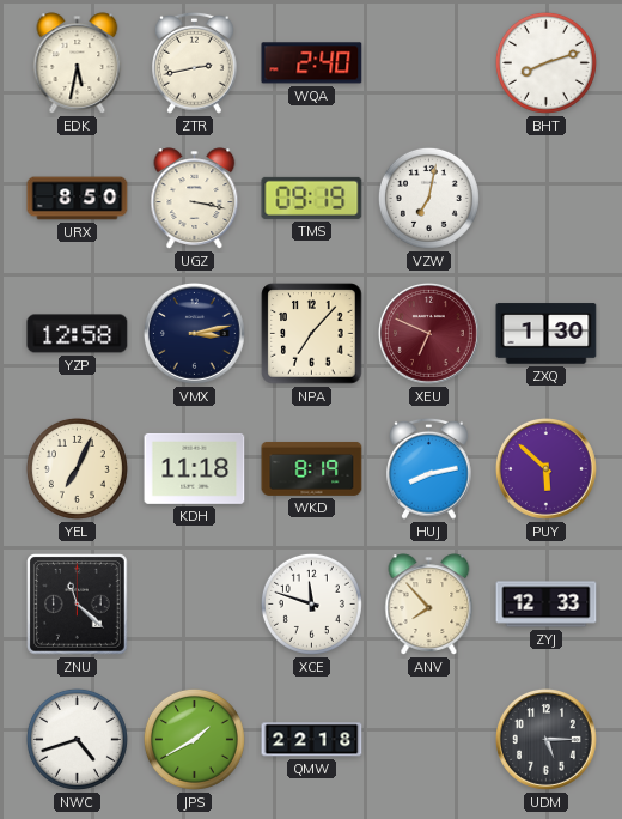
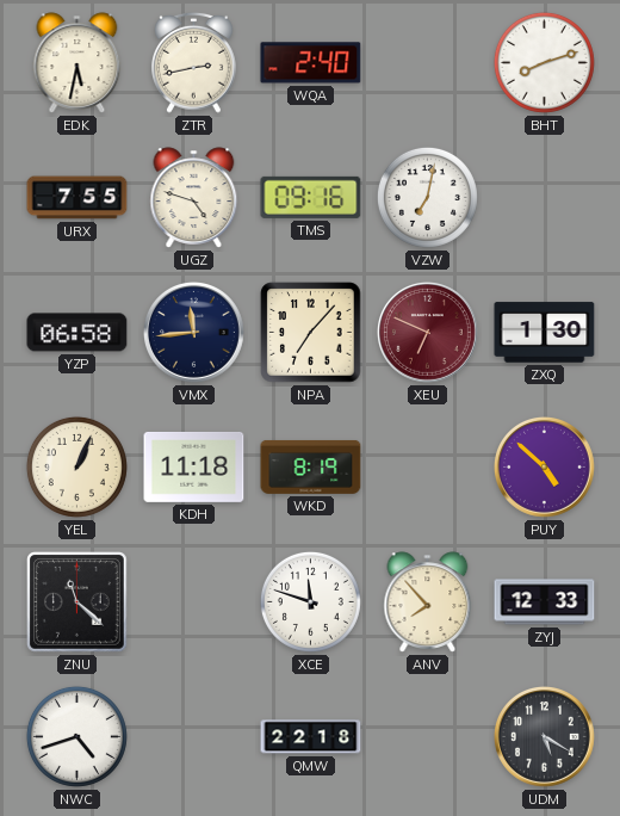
URX: 8:50 -> 7:55
UGZ: 3:17 -> 4:48
TMS: 09:19 -> 09:16
YZP: 12:58 -> 06:58
VMX: 3:13 -> 11:44
YEL: 7:04 -> 1:04
HUJ: 8:13 -> none
PUY: 5:52 -> 4:52
JPS: 1:40 -> none
UDM: 5:15 -> 5:20
